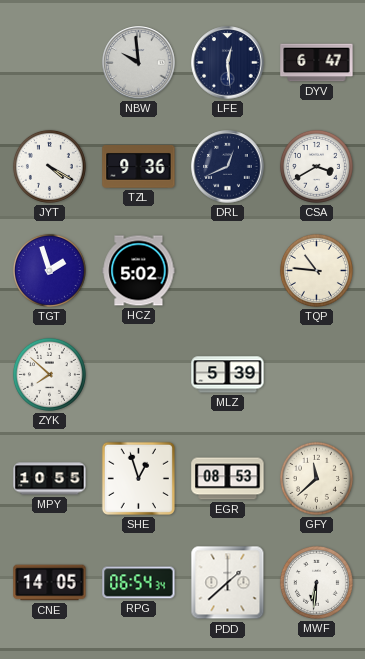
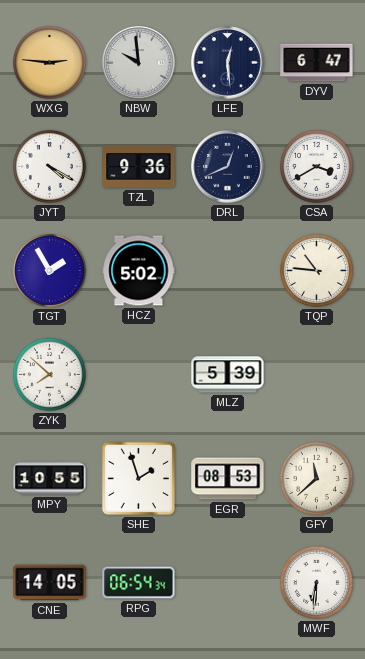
WXG: none -> 2:46
TGT: 1:57 -> 1:55
SHE: 12:57 -> 1:57
PDD: 1:38 -> none
